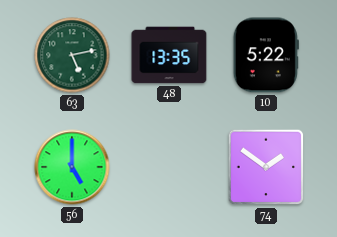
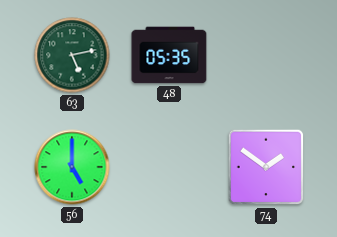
48: 13:35 -> 05:35
10: 5:22 -> none
